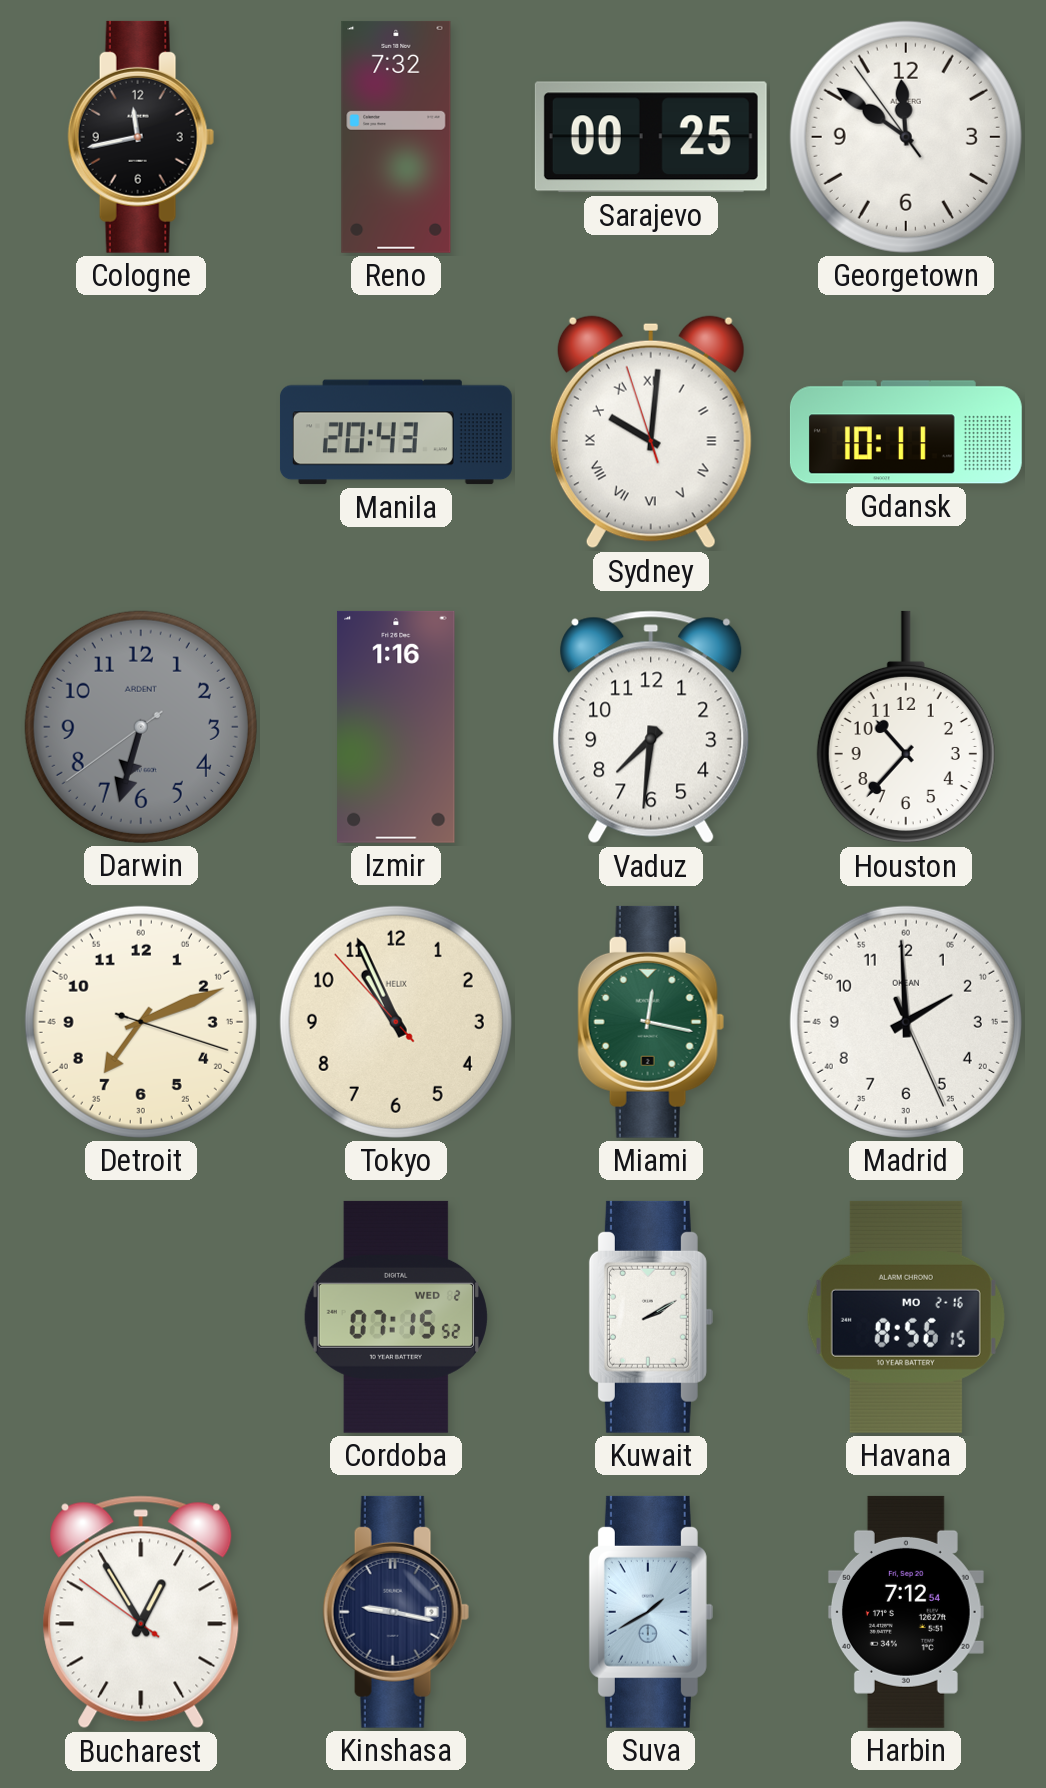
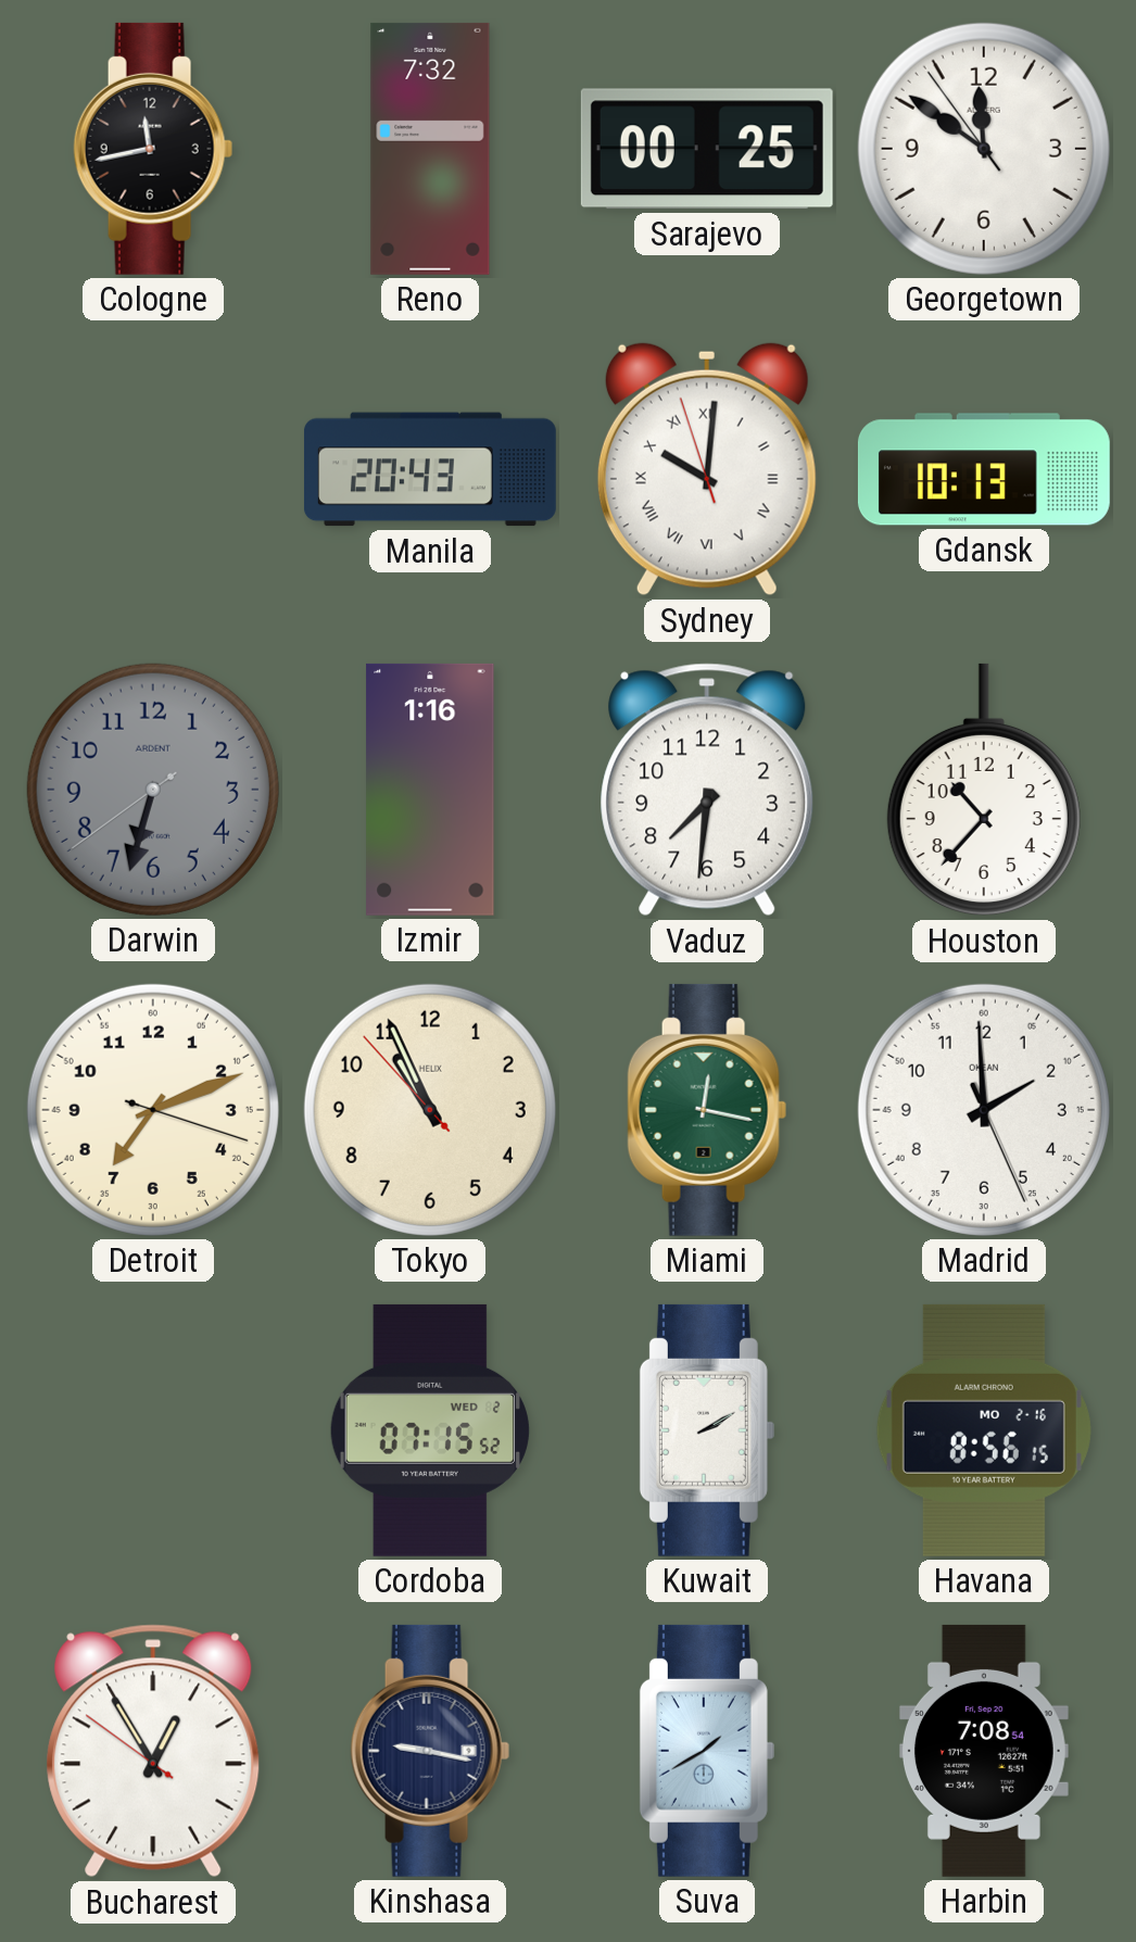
Gdansk: 10:11 -> 10:13
Harbin: 7:12 -> 7:08
